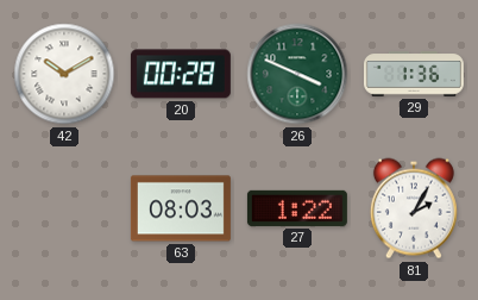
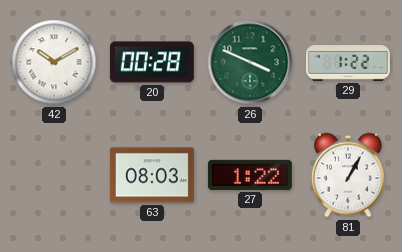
29: 1:36 -> 1:22
81: 2:05 -> 1:05
